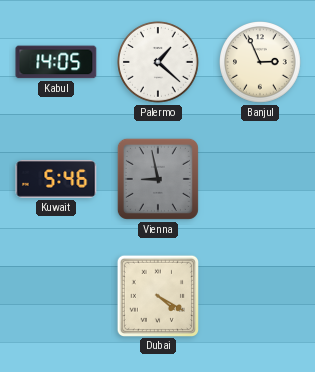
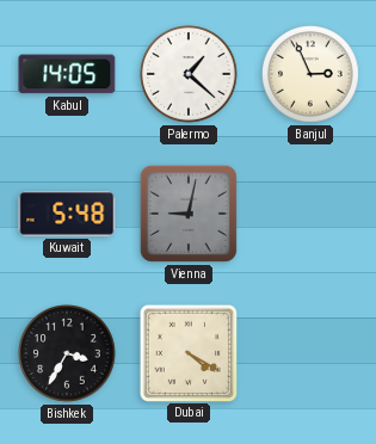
Kuwait: 5:46 -> 5:48
Vienna: 8:58 -> 9:02
Bishkek: none -> 3:35
